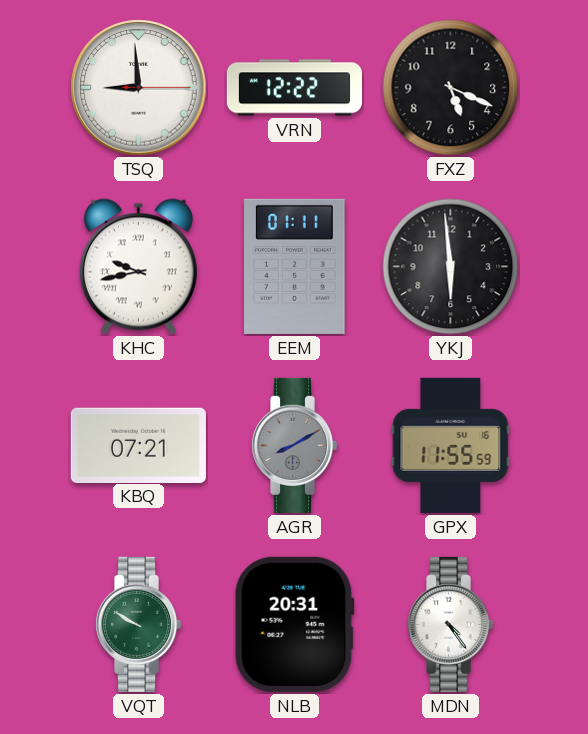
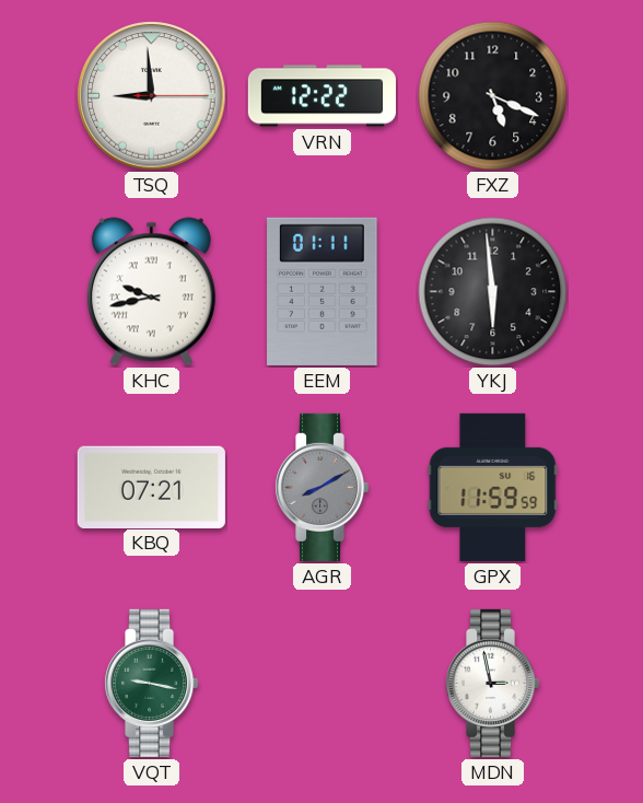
GPX: 11:55 -> 11:59
VQT: 9:50 -> 9:17
NLB: 20:31 -> none
MDN: 4:24 -> 2:58
